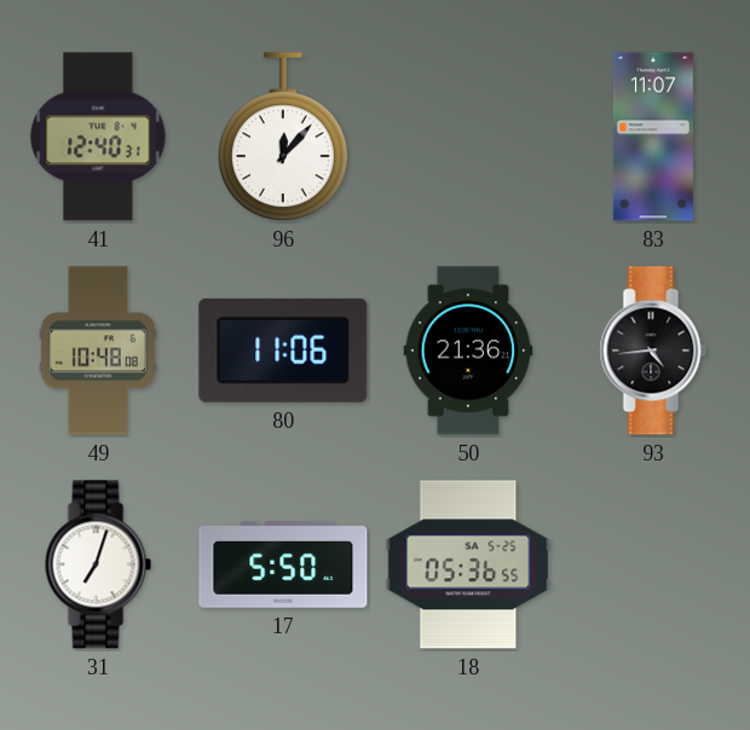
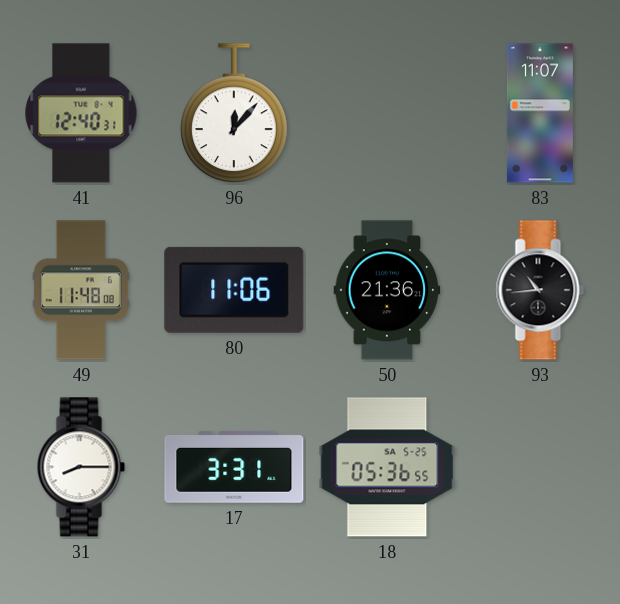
49: 10:48 -> 11:48
93: 4:44 -> 10:44
31: 7:03 -> 8:15
17: 5:50 -> 3:31
